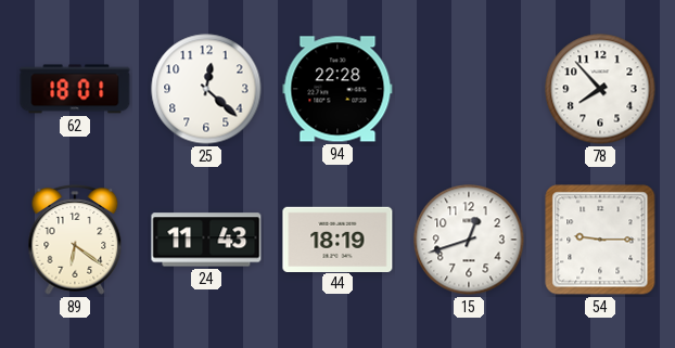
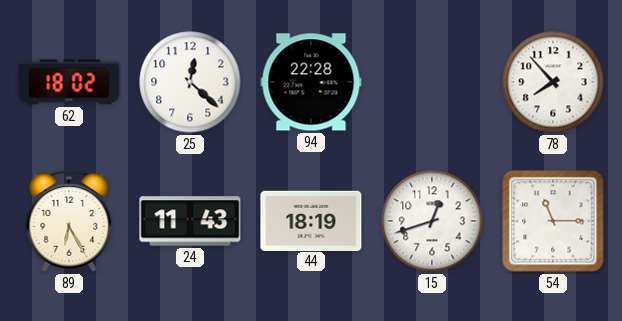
62: 18:01 -> 18:02
89: 6:21 -> 6:25
54: 9:15 -> 11:15
